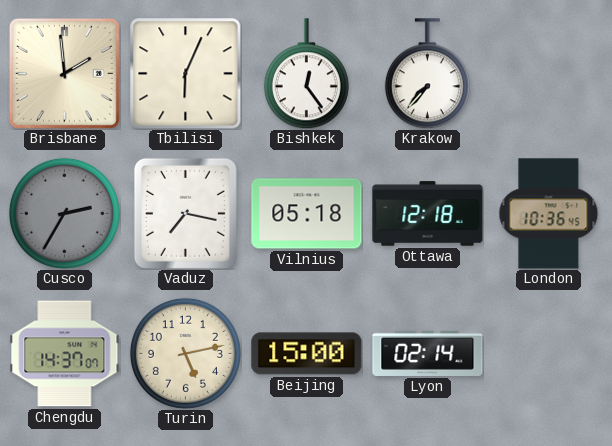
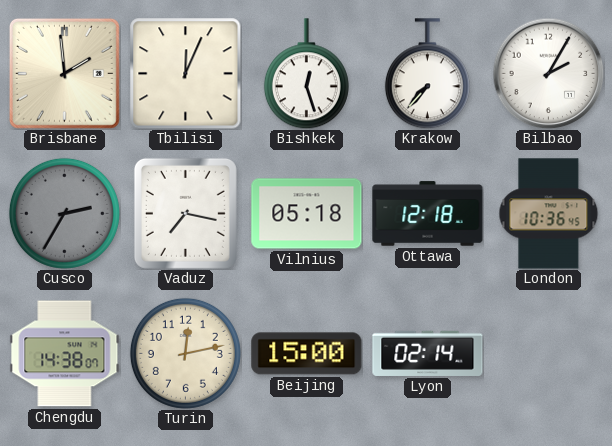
Tbilisi: 6:04 -> 12:04
Bishkek: 12:24 -> 12:27
Bilbao: none -> 2:05
Chengdu: 14:37 -> 14:38
Turin: 5:13 -> 12:13
